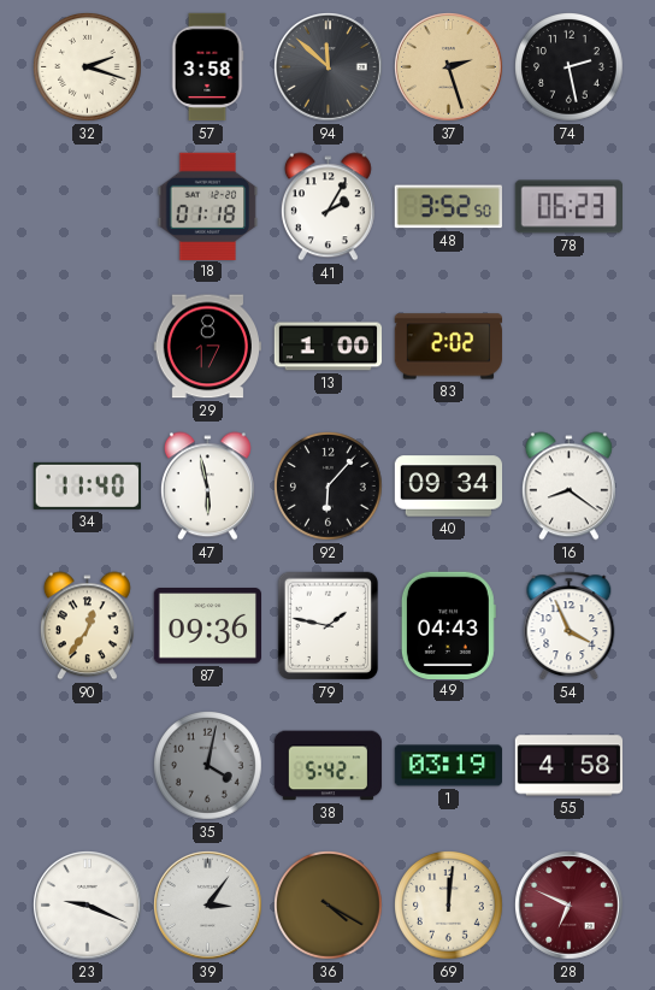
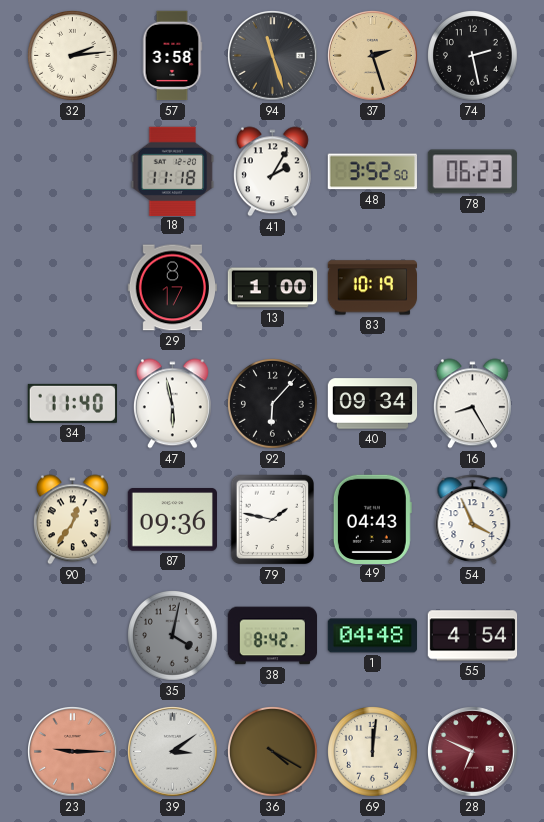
32: 2:18 -> 2:14
94: 11:52 -> 11:27
18: 01:18 -> 11:18
83: 2:02 -> 10:19
16: 8:21 -> 8:25
38: 5:42 -> 8:42
1: 03:19 -> 04:48
55: 4:58 -> 4:54
23: 9:19 -> 9:15
23 dial: white -> salmon
39: 3:06 -> 3:09
